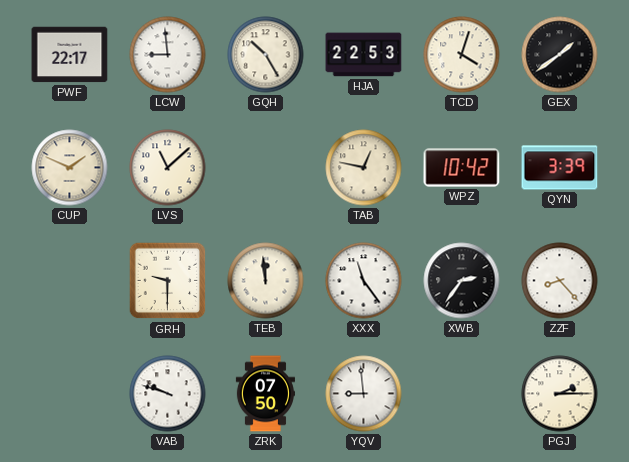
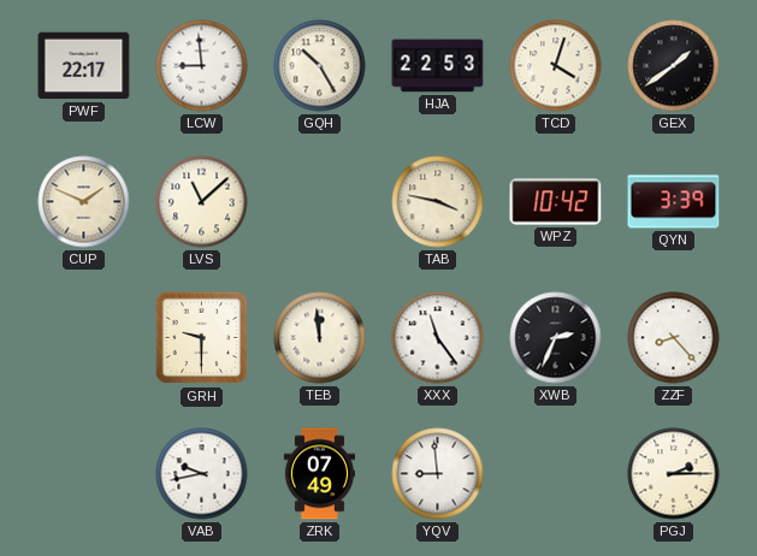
TAB: 12:47 -> 3:47
XWB: 2:36 -> 2:34
VAB: 9:48 -> 9:43
ZRK: 07:50 -> 07:49
